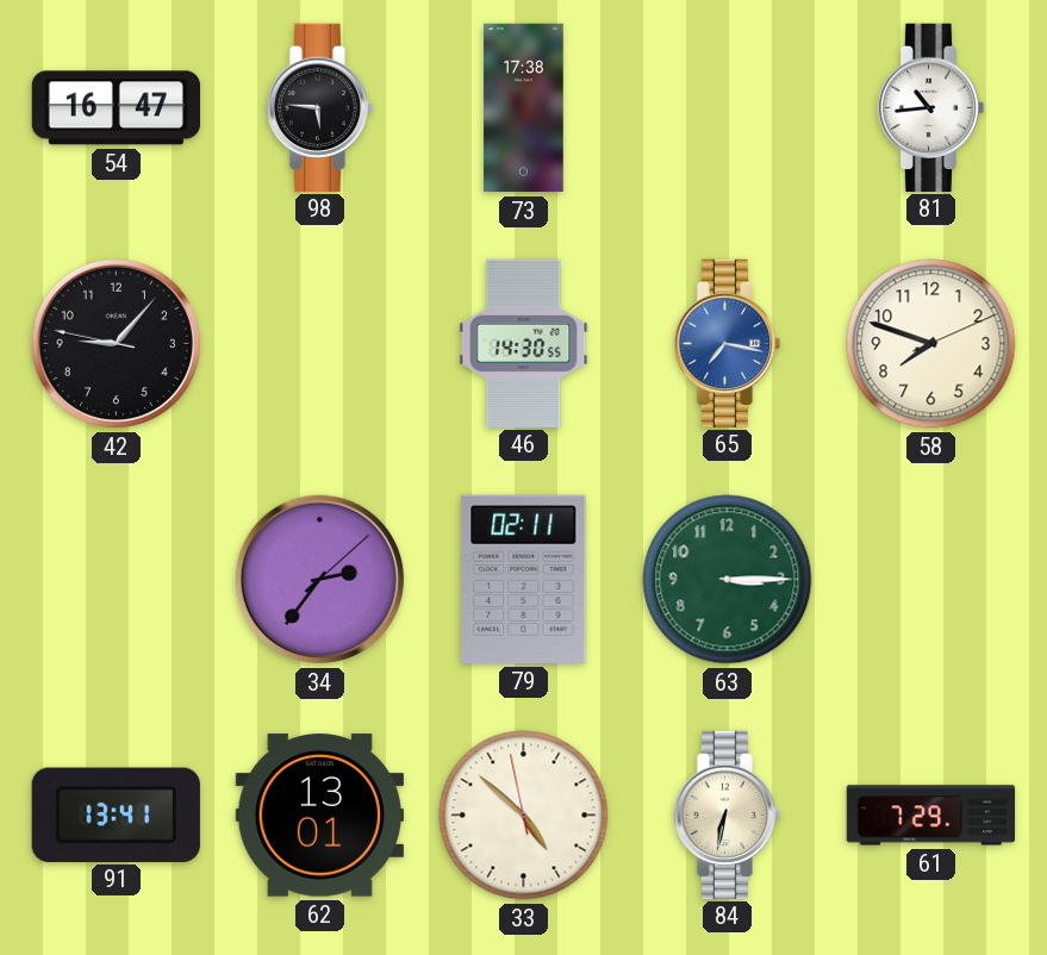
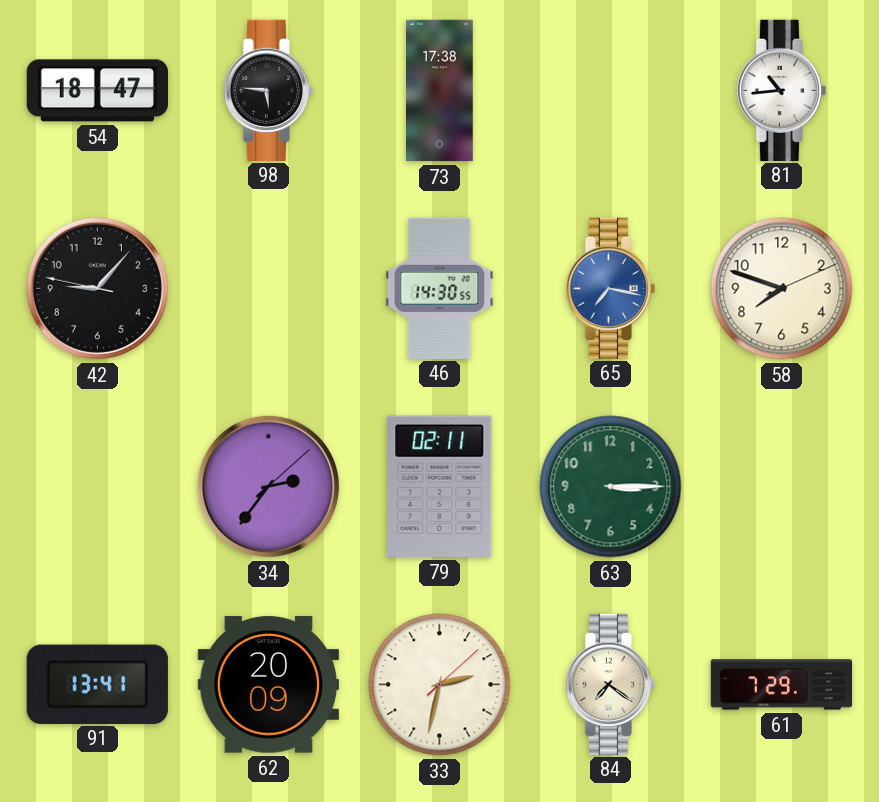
54: 16:47 -> 18:47
62: 13:01 -> 20:09
33: 4:51 -> 2:32
84: 6:32 -> 7:21
